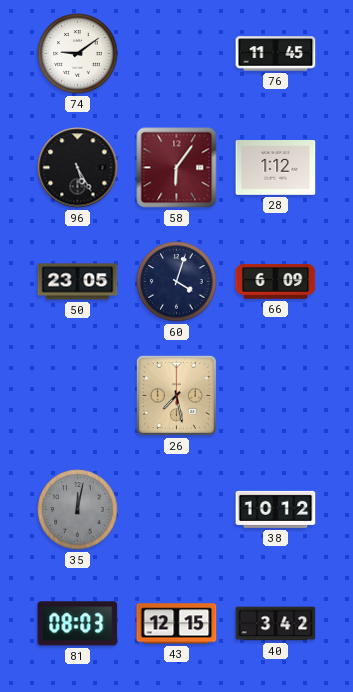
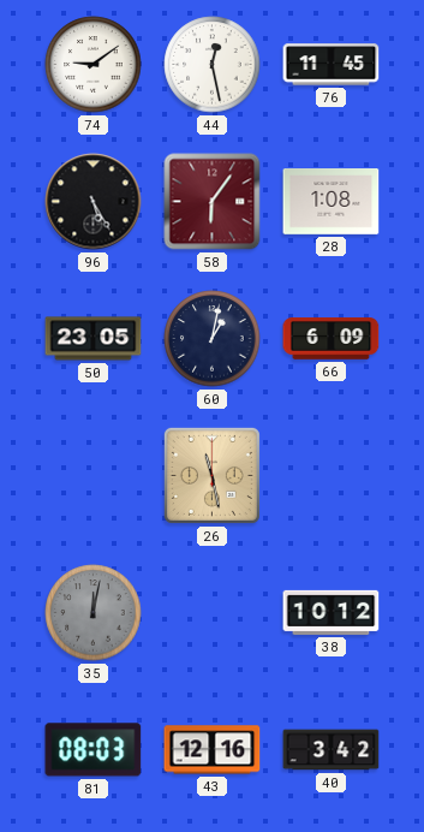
44: none -> 12:28
28: 1:12 -> 1:08
60: 4:03 -> 1:02
26: 7:28 -> 11:28
43: 12:15 -> 12:16
